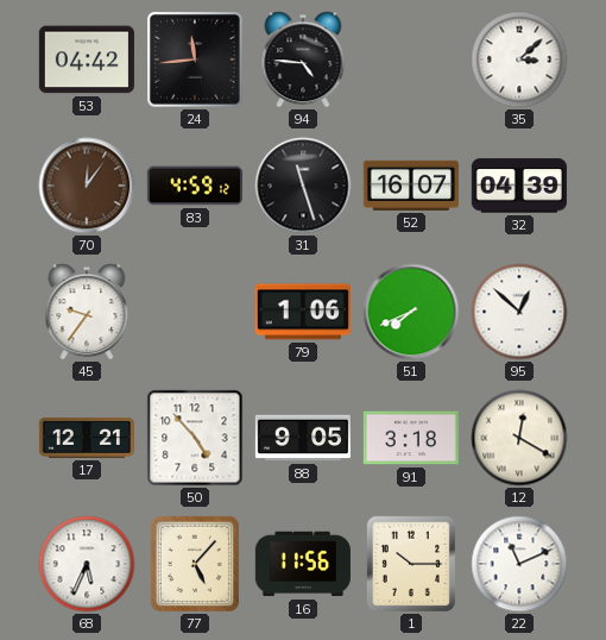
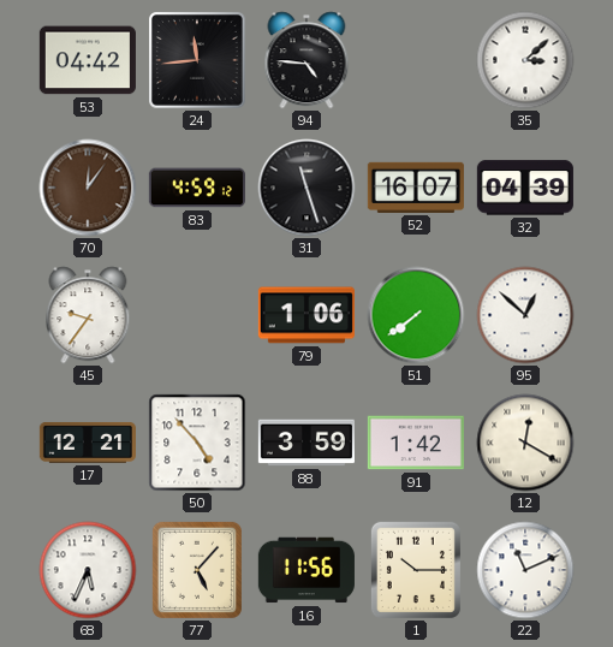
51: 7:41 -> 7:39
88: 9:05 -> 3:59
91: 3:18 -> 1:42
